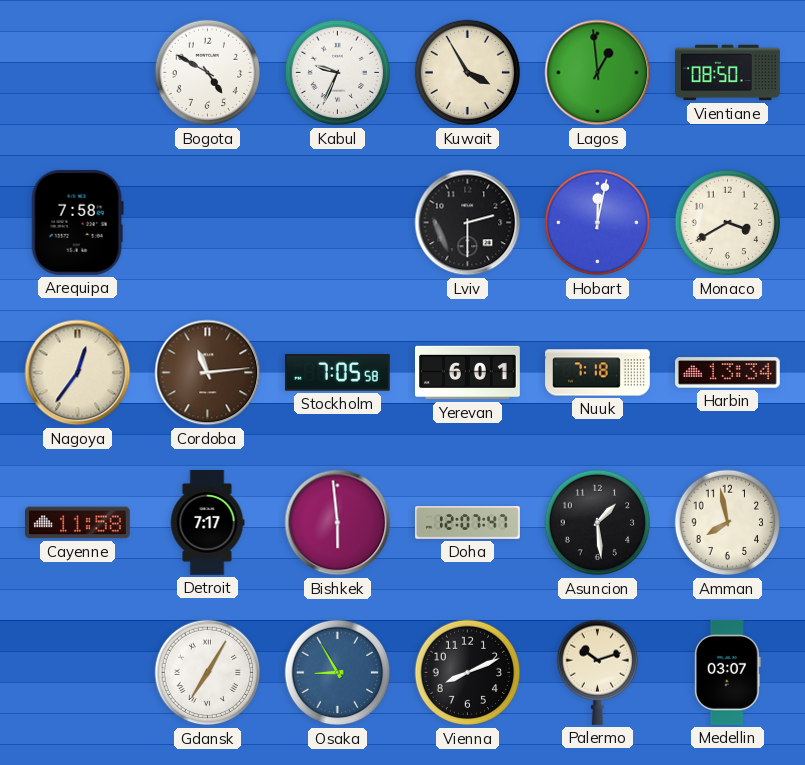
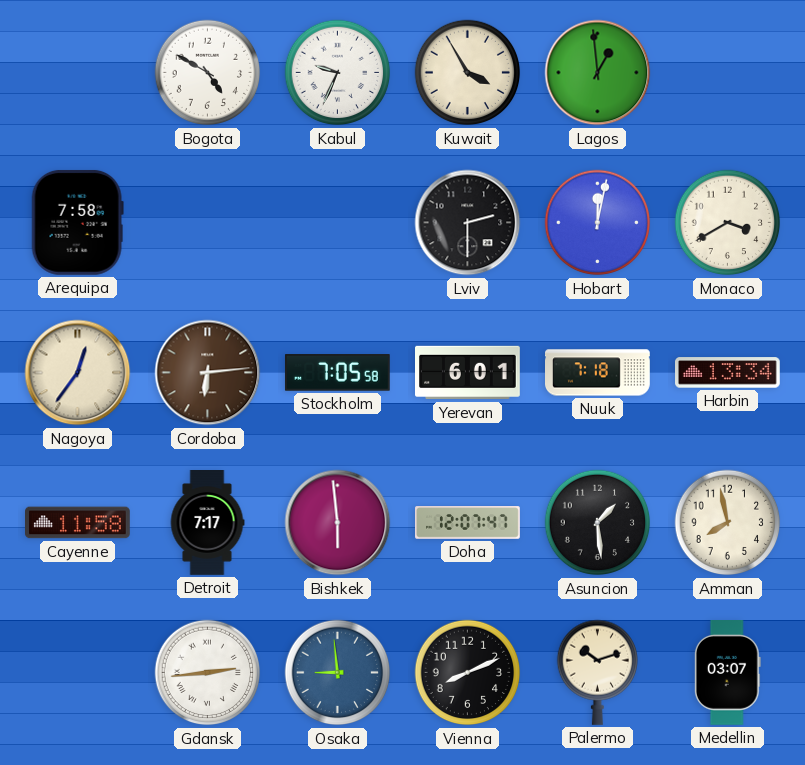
Vientiane: 08:50 -> none
Cordoba: 11:14 -> 6:14
Gdansk: 7:05 -> 2:44
Osaka: 8:55 -> 8:59
